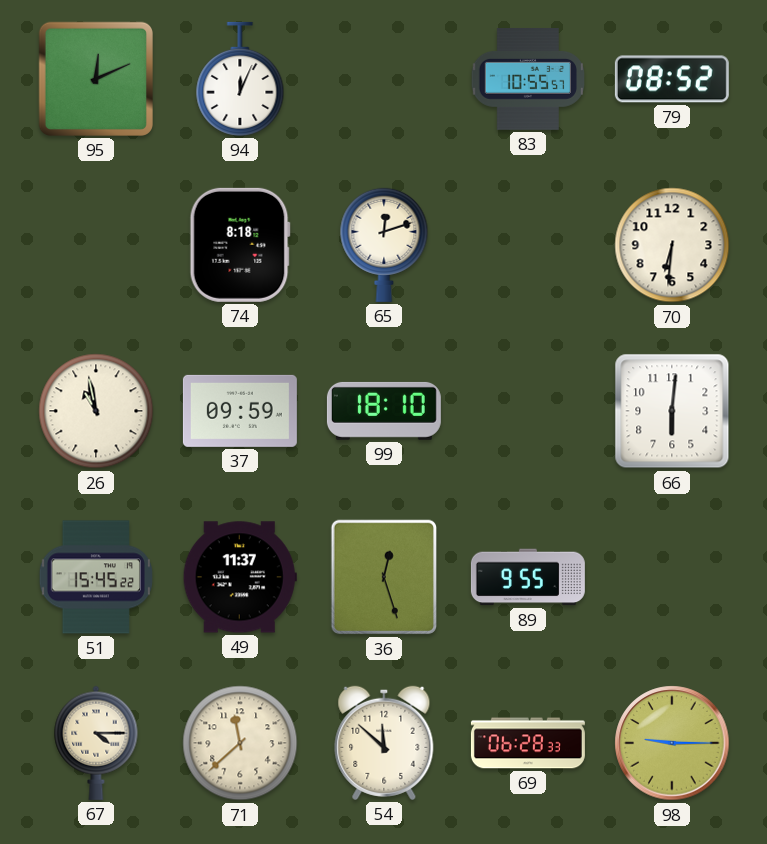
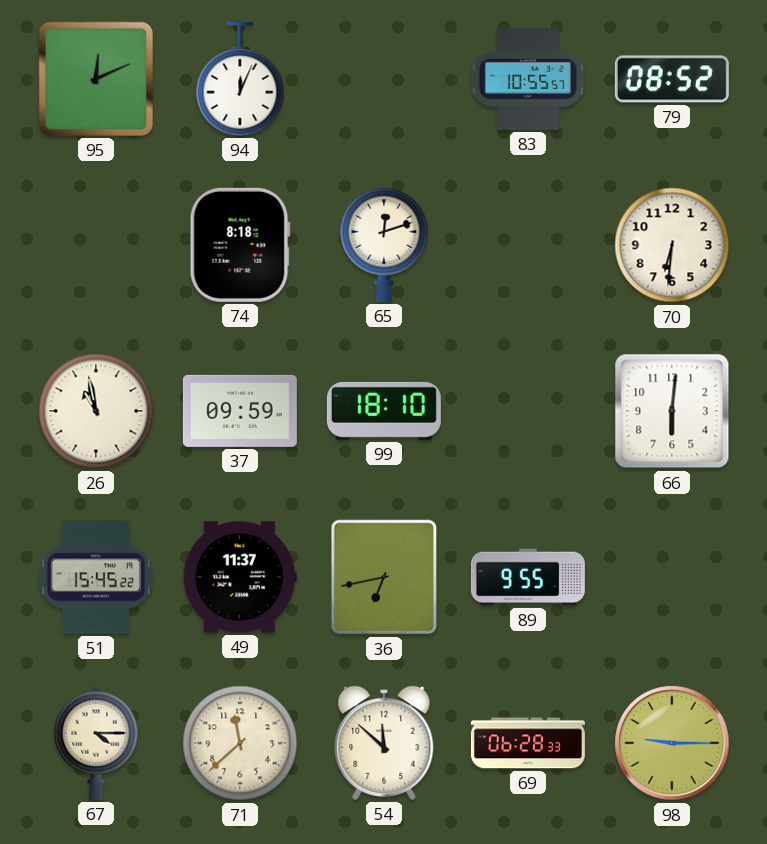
36: 12:27 -> 6:43
